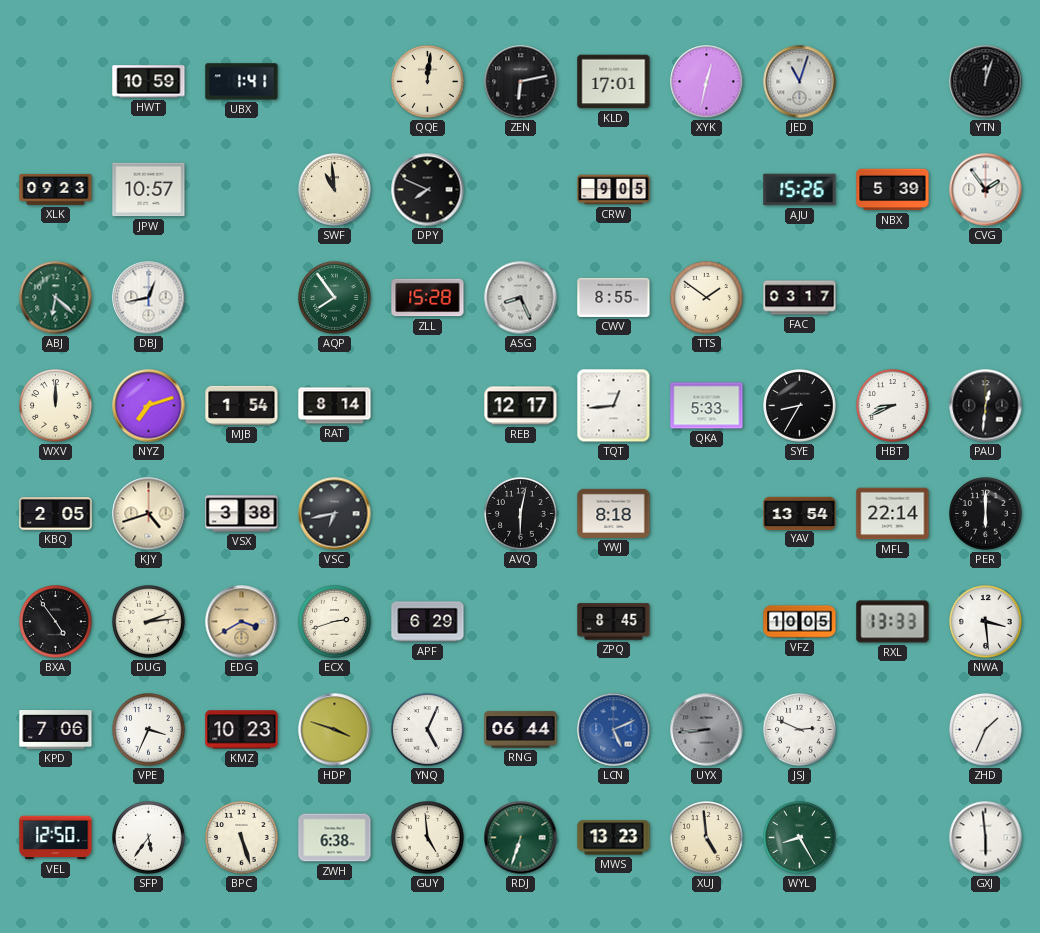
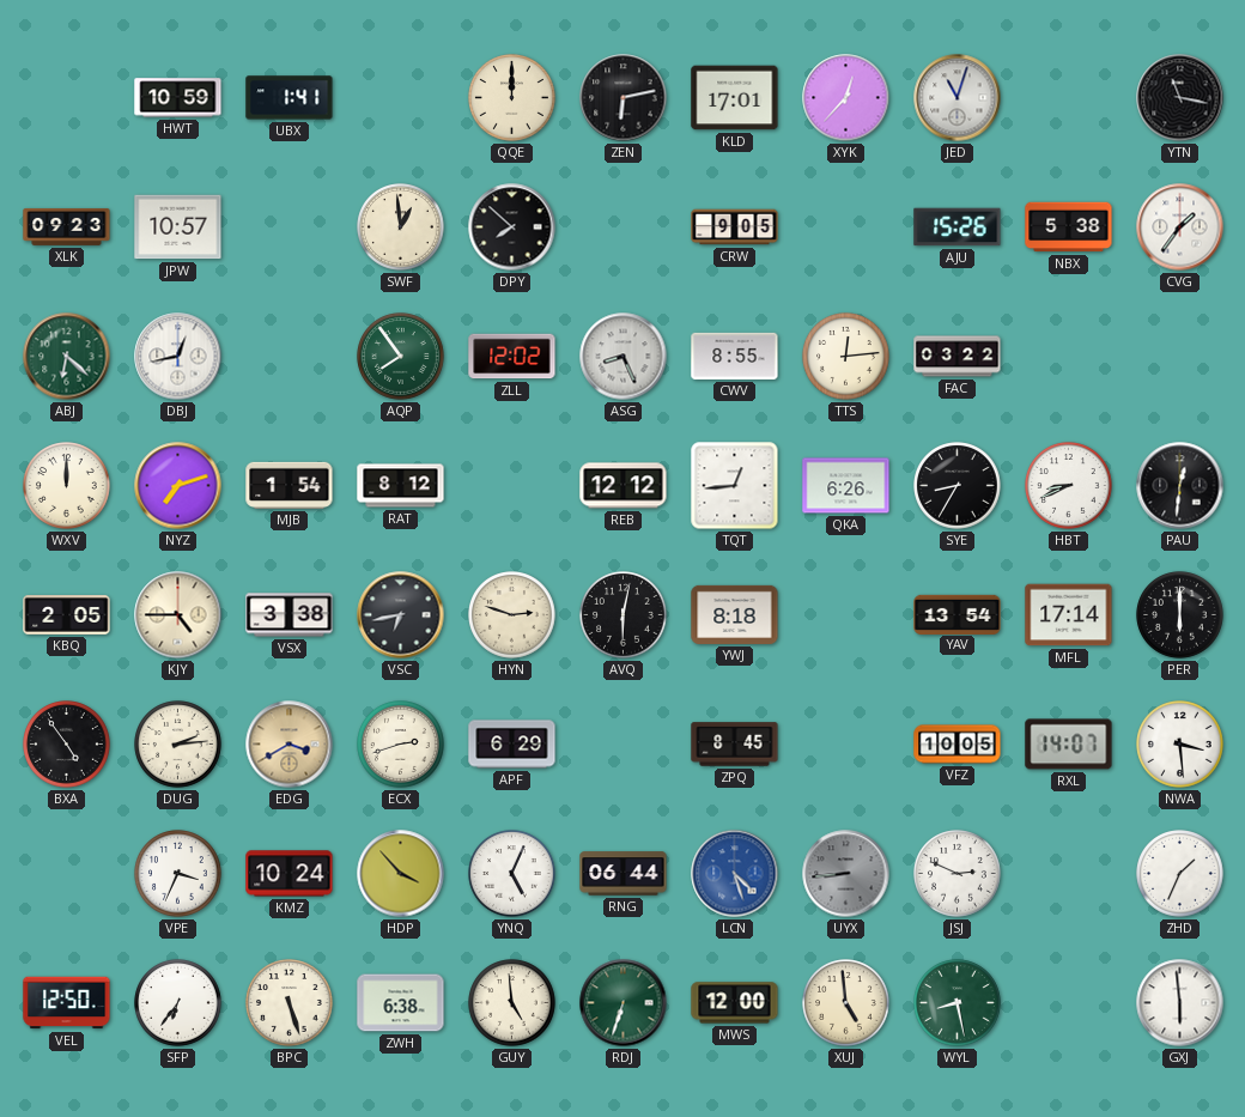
QQE: 12:01 -> 12:00
XYK: 12:32 -> 12:37
YTN: 12:03 -> 11:17
SWF: 10:59 -> 12:59
DPY: 7:49 -> 7:52
NBX: 5:39 -> 5:38
CVG: 1:54 -> 1:36
ZLL: 15:28 -> 12:02
TTS: 1:51 -> 12:14
FAC: 03:17 -> 03:22
RAT: 8:14 -> 8:12
REB: 12:17 -> 12:12
QKA: 5:33 -> 6:26
KJY: 4:42 -> 4:45
HYN: none -> 2:48
MFL: 22:14 -> 17:14
RXL: 13:33 -> 14:07
KPD: 7:06 -> none
KMZ: 10:23 -> 10:24
HDP: 3:48 -> 3:53
LCN: 5:11 -> 4:27
SFP: 5:36 -> 6:36
MWS: 13:23 -> 12:00
WYL: 8:25 -> 8:28
